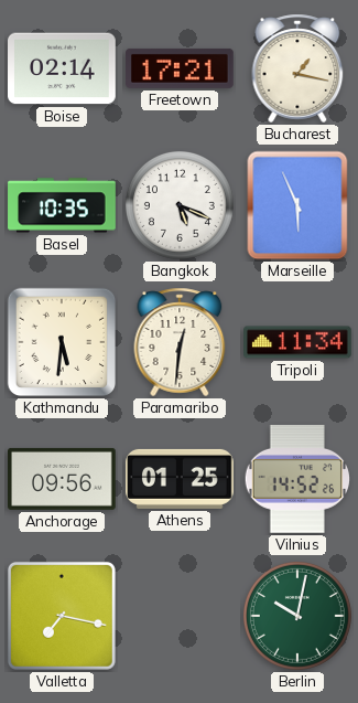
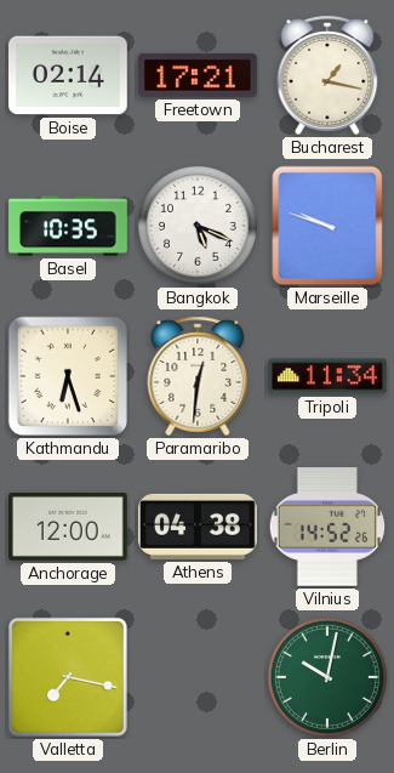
Marseille: 5:56 -> 9:48
Kathmandu: 5:31 -> 6:27
Anchorage: 09:56 -> 12:00
Athens: 01:25 -> 04:38
